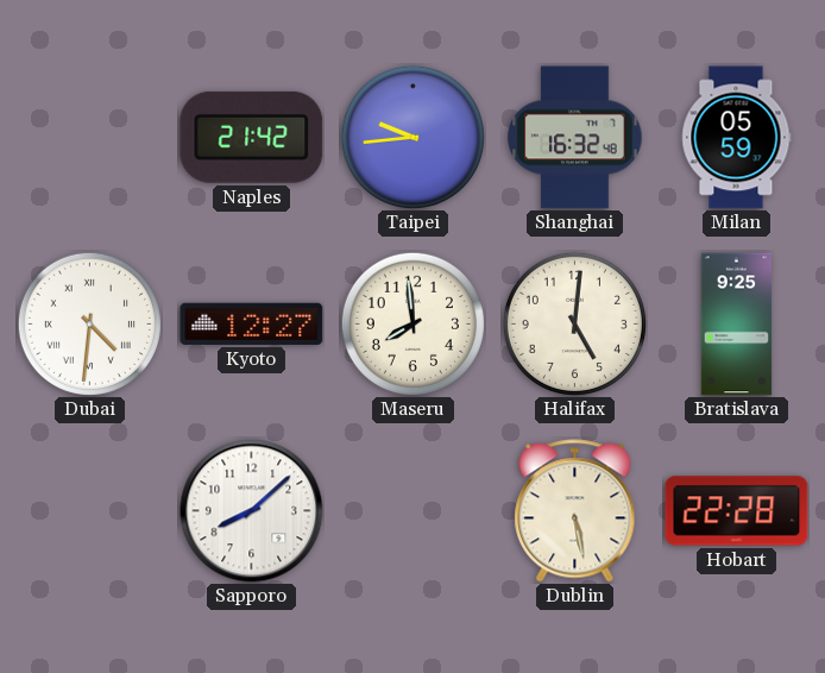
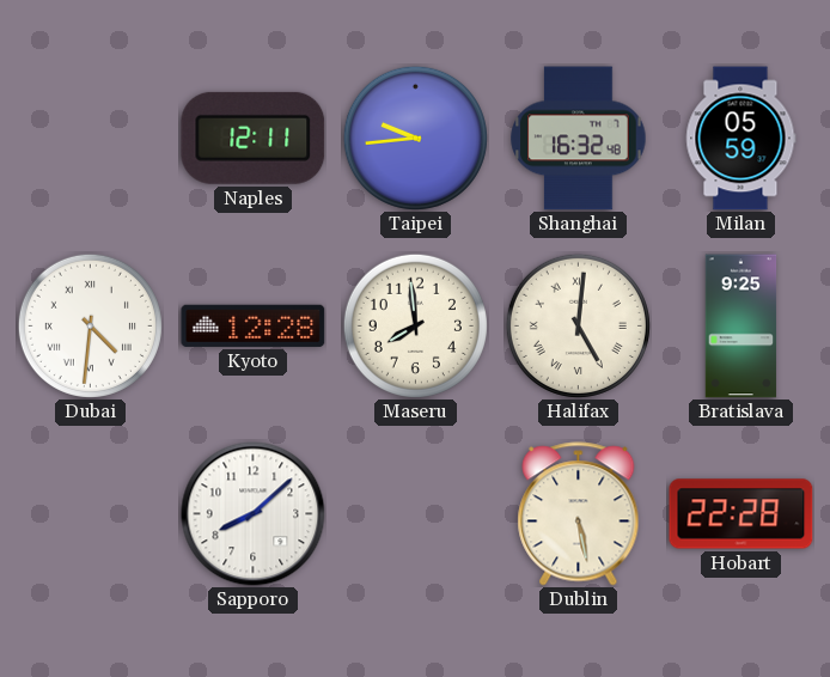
Naples: 21:42 -> 12:11
Kyoto: 12:27 -> 12:28
Halifax numerals: Arabic -> Roman
